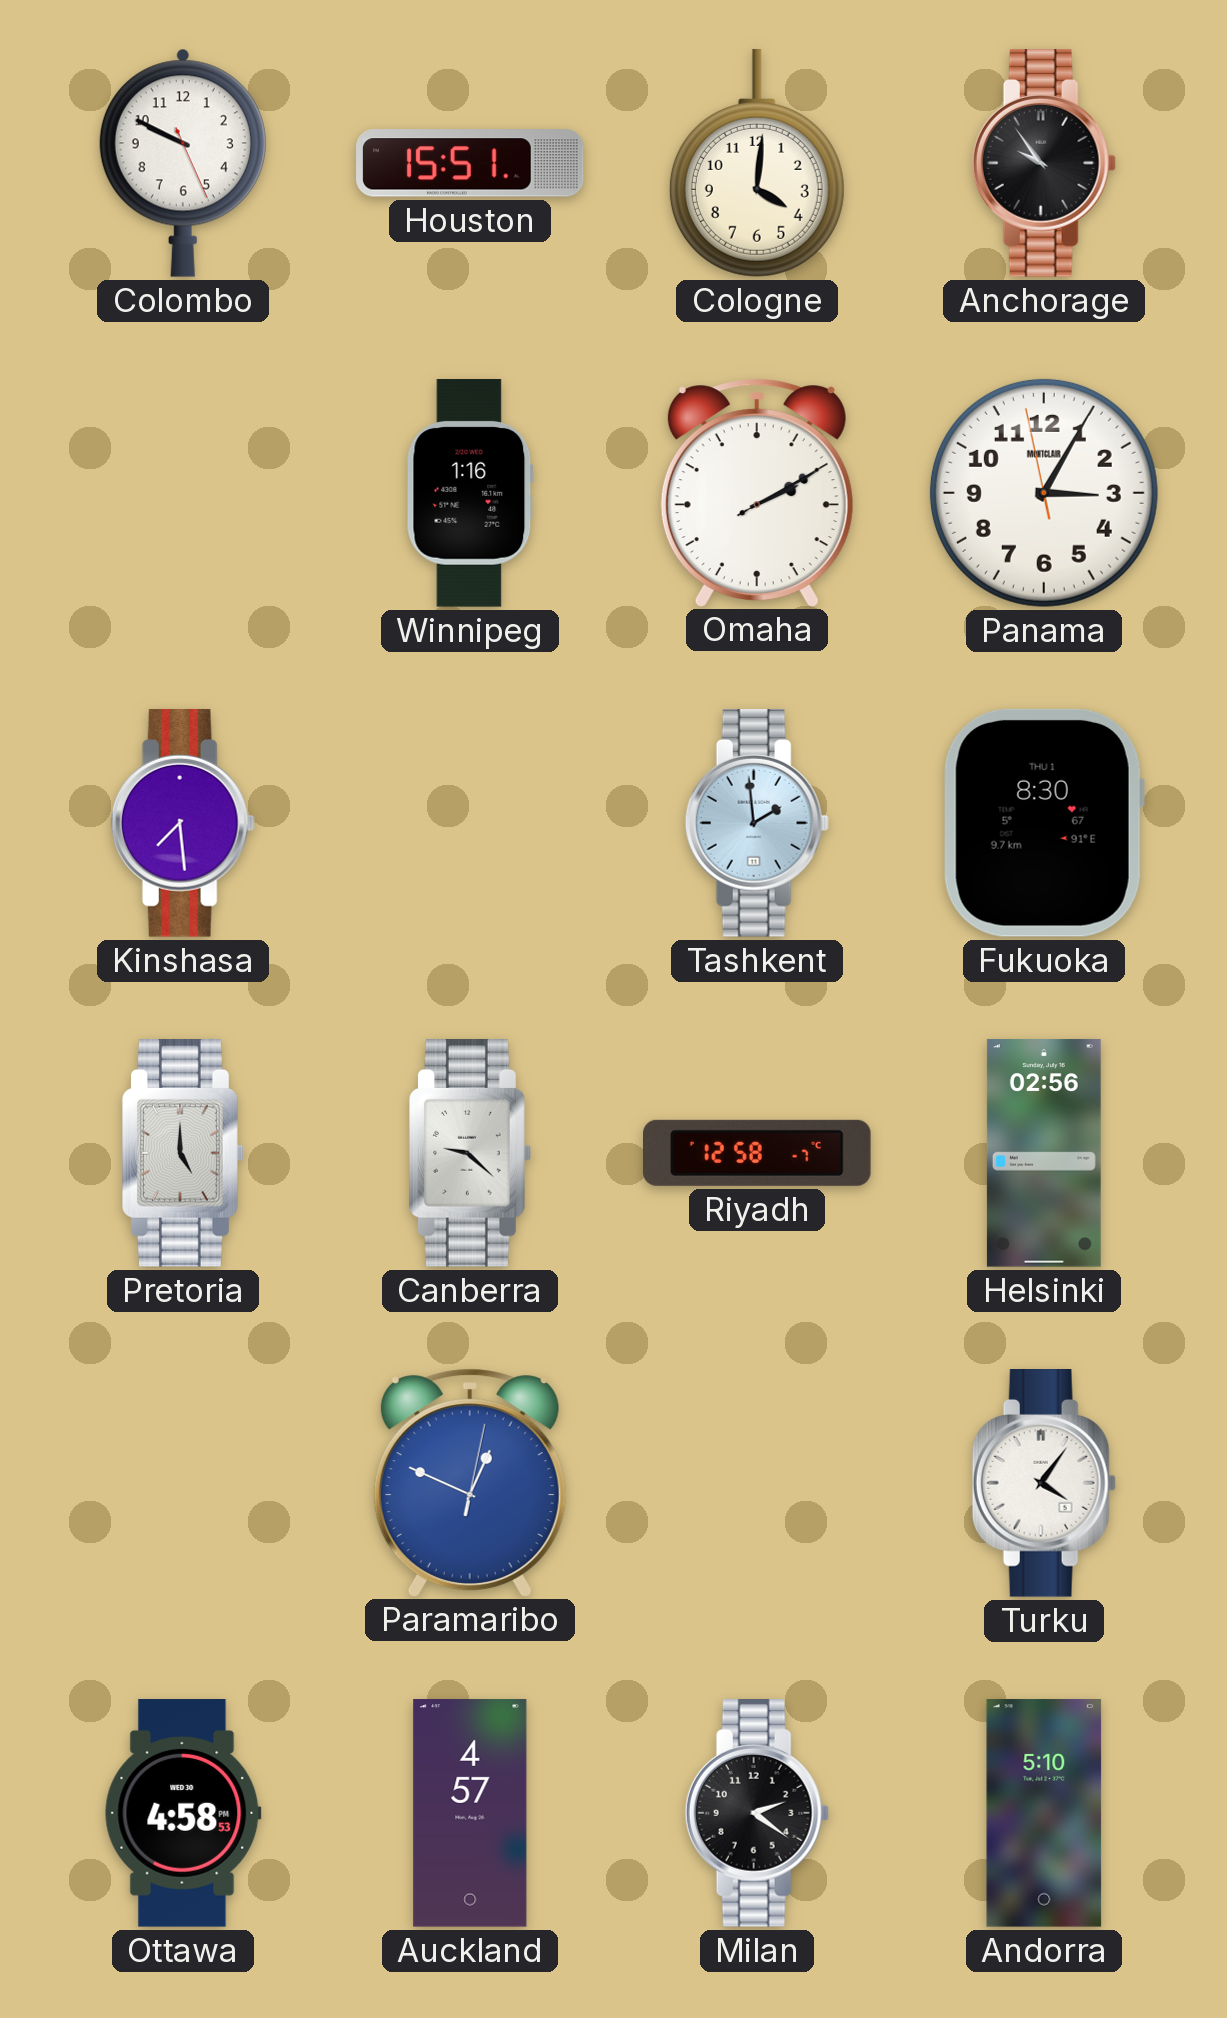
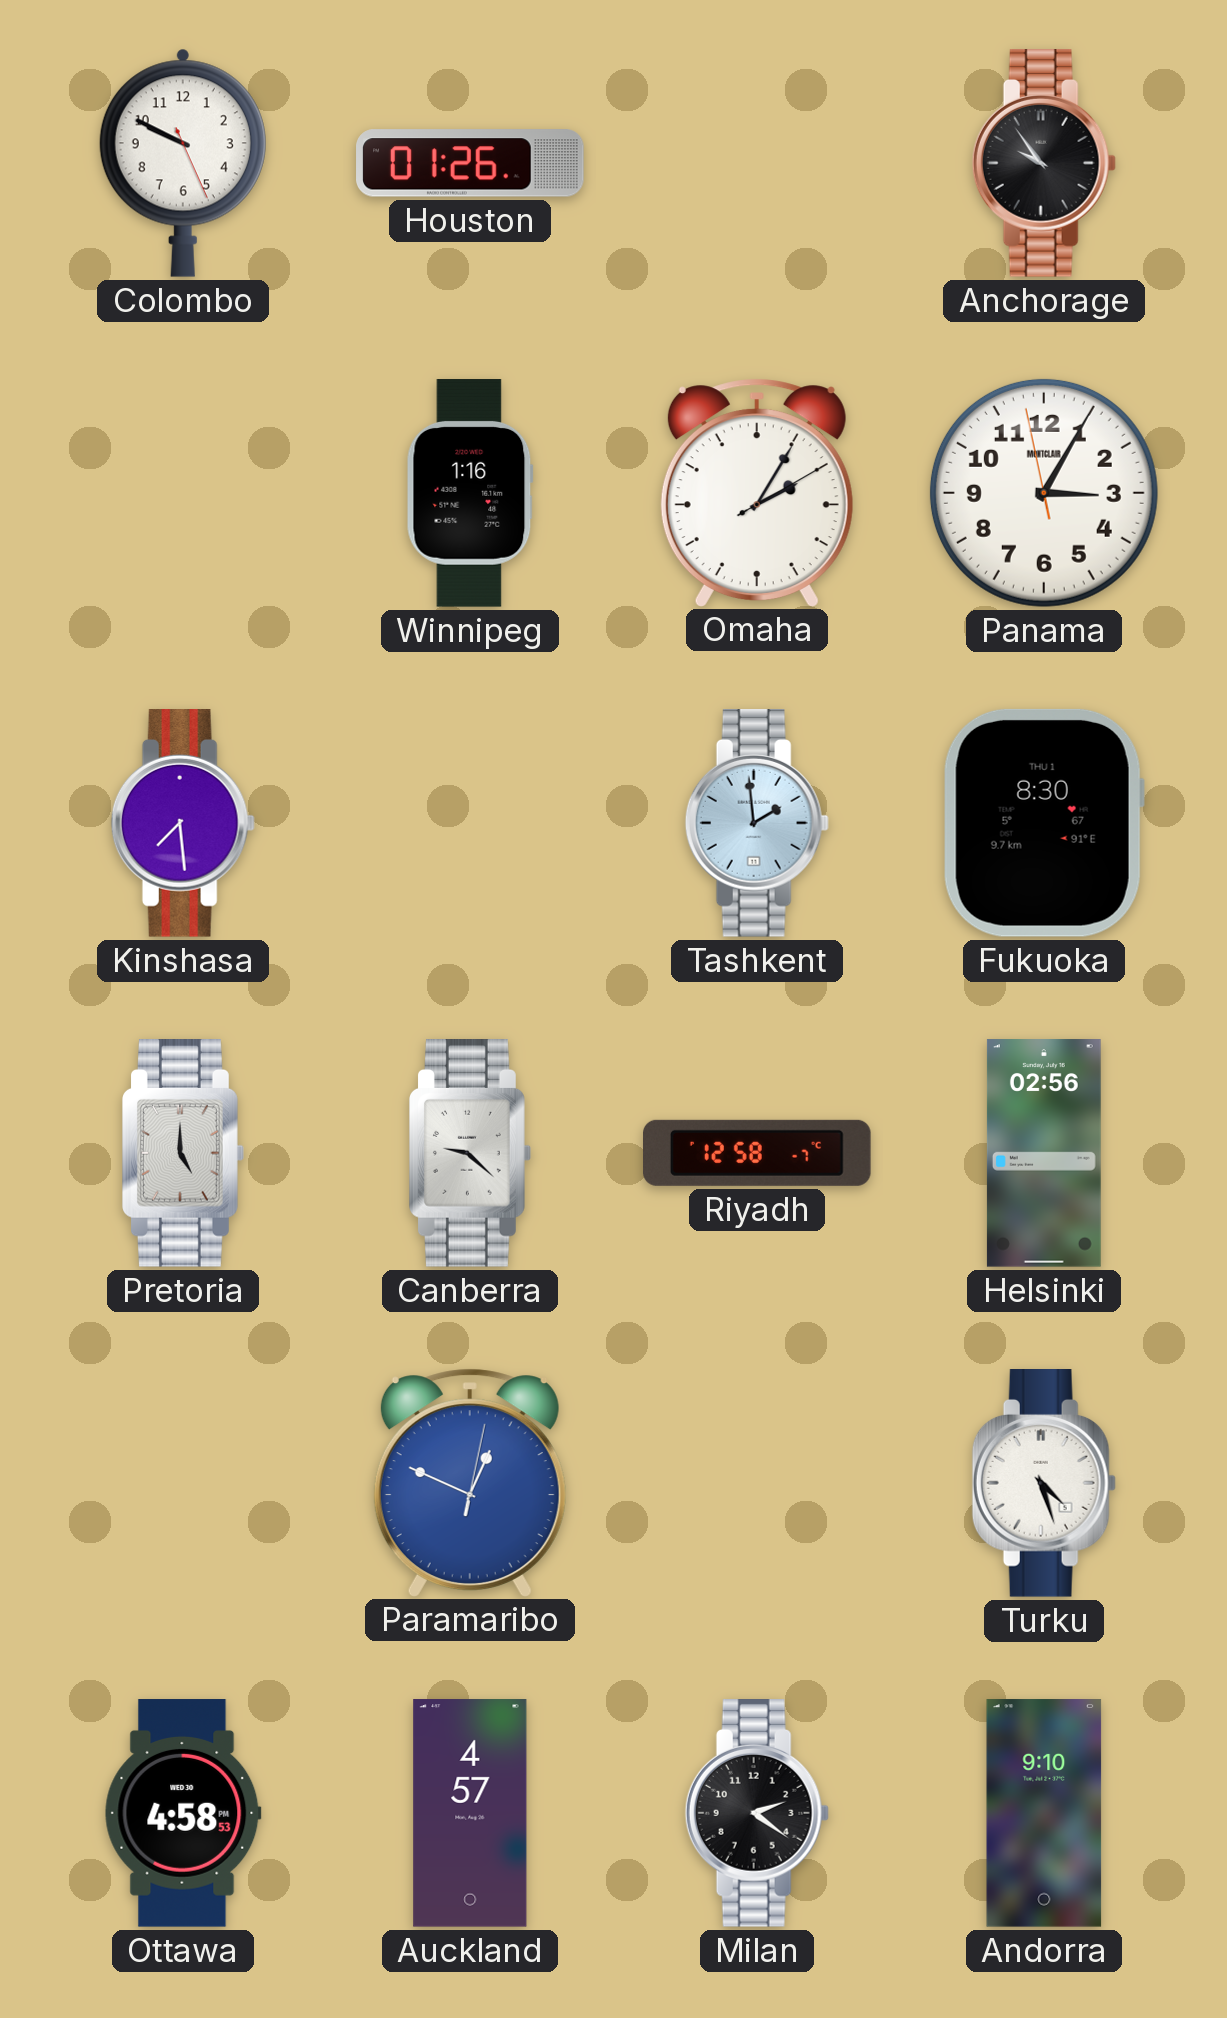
Houston: 15:51 -> 01:26
Cologne: 4:01 -> none
Omaha: 2:10 -> 2:05
Turku: 4:06 -> 4:27
Andorra: 5:10 -> 9:10
